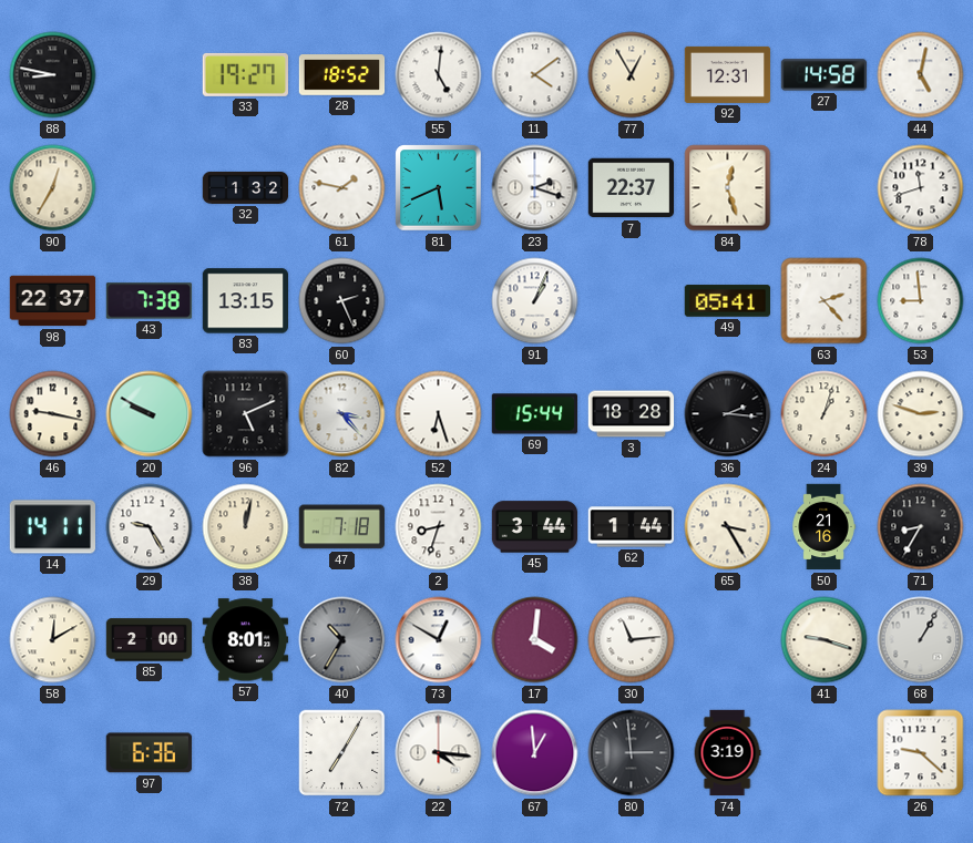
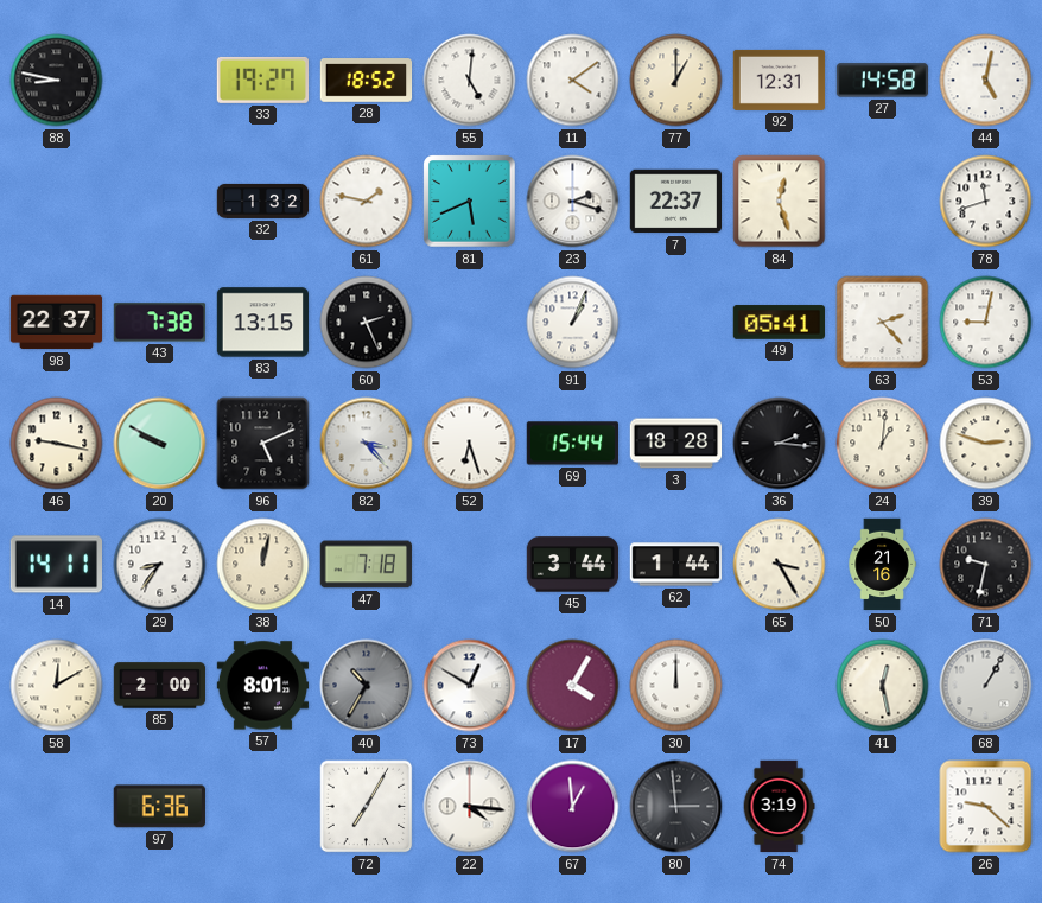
77: 12:55 -> 1:00
90: 12:35 -> none
53: 8:59 -> 9:02
24: 1:03 -> 1:01
29: 9:25 -> 8:36
2: 8:33 -> none
71: 8:35 -> 9:32
17: 4:01 -> 4:05
30: 11:14 -> 12:00
41: 9:18 -> 12:28
